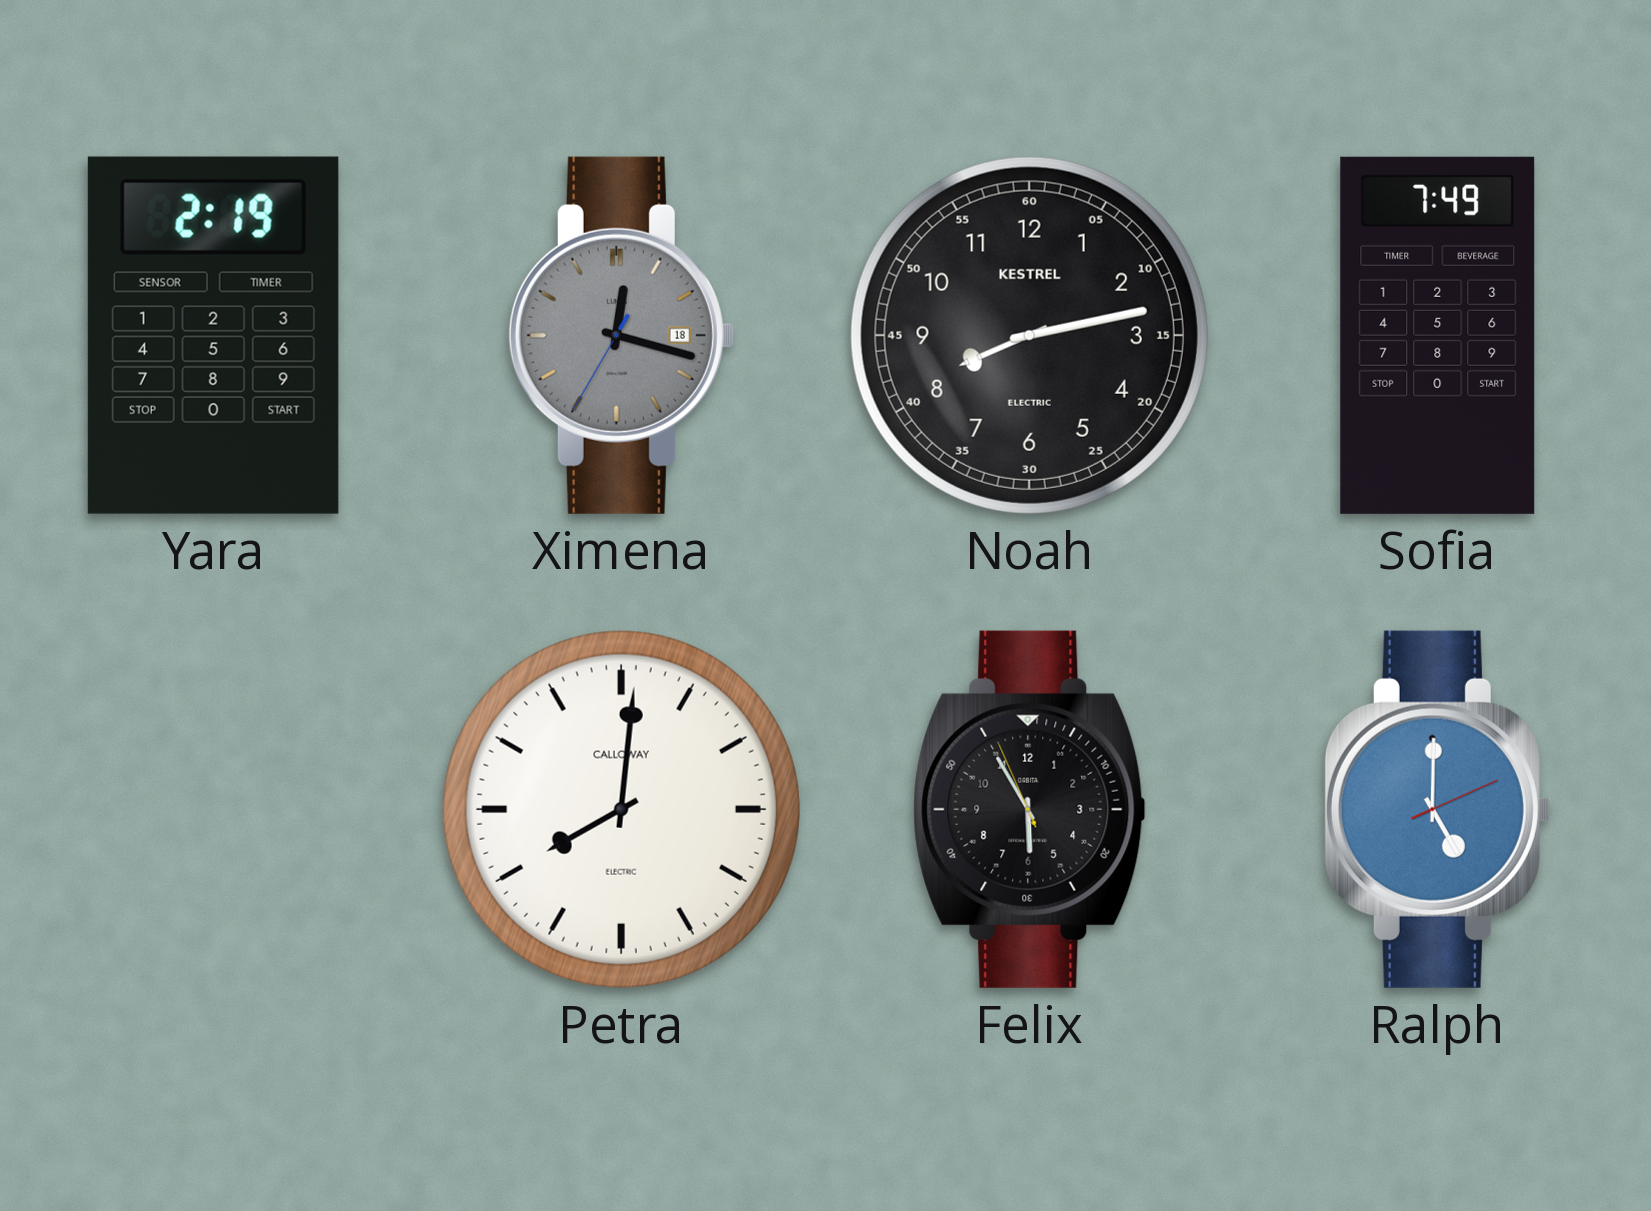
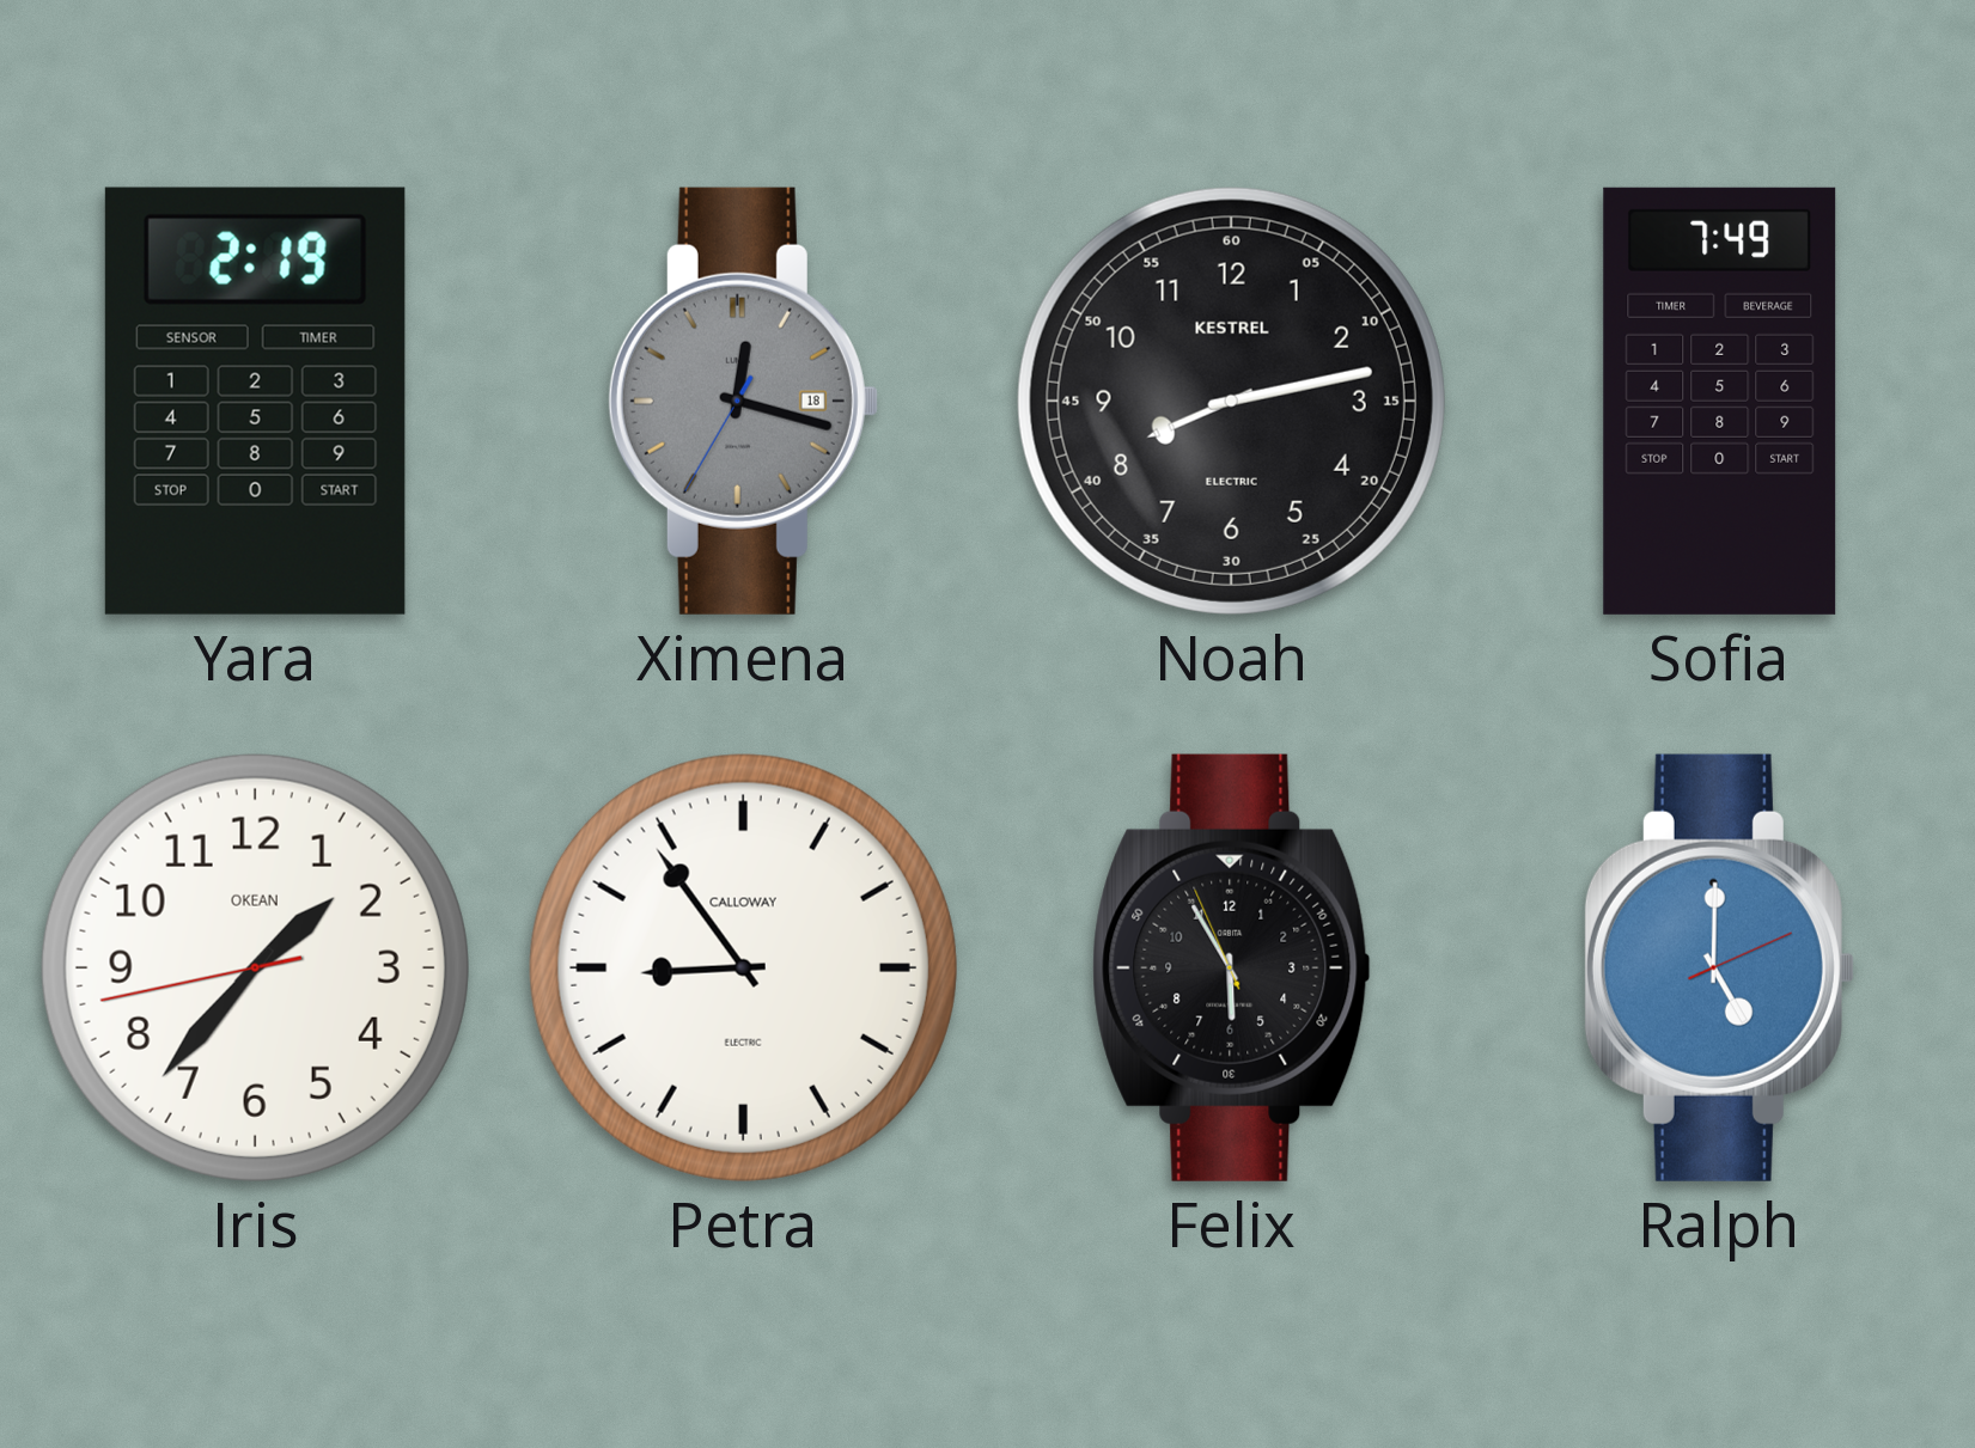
Iris: none -> 1:36
Petra: 8:01 -> 8:54
